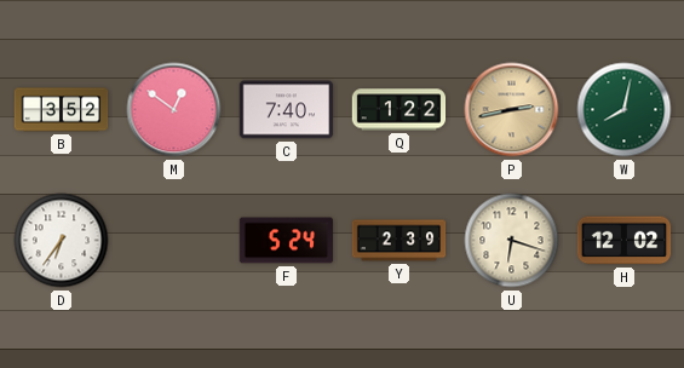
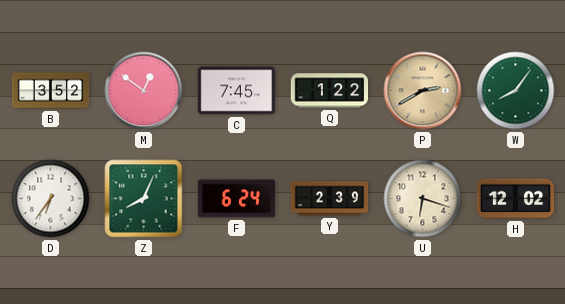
C: 7:40 -> 7:45
P: 2:43 -> 2:40
W: 8:02 -> 8:06
Z: none -> 8:04
F: 5:24 -> 6:24
